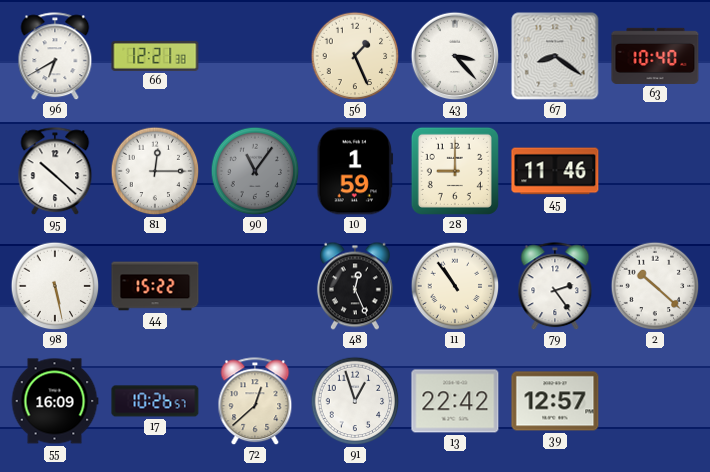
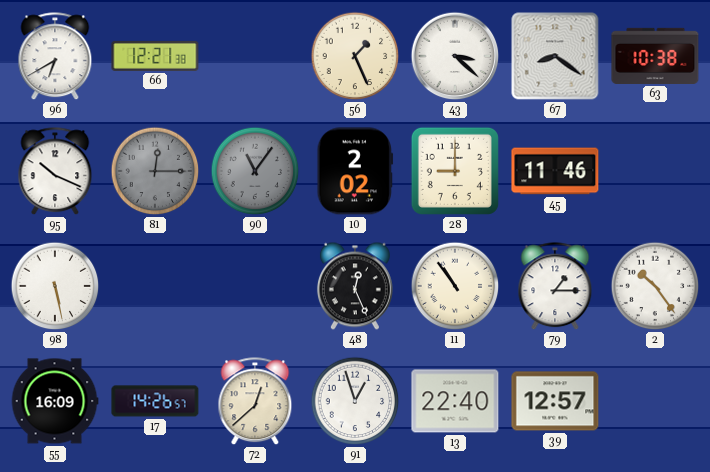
43: 3:23 -> 3:22
63: 10:40 -> 10:38
95: 10:22 -> 10:19
81 dial: white -> grey
10: 1:59 -> 2:02
44: 15:22 -> none
79: 2:24 -> 1:15
2: 10:22 -> 10:24
17: 10:26 -> 14:26
13: 22:42 -> 22:40
